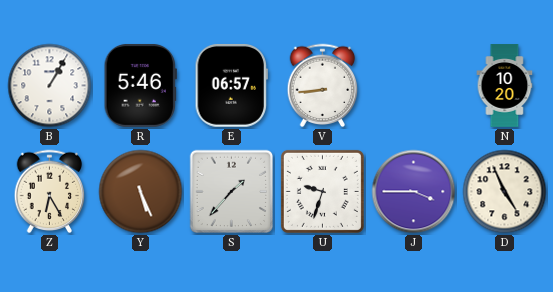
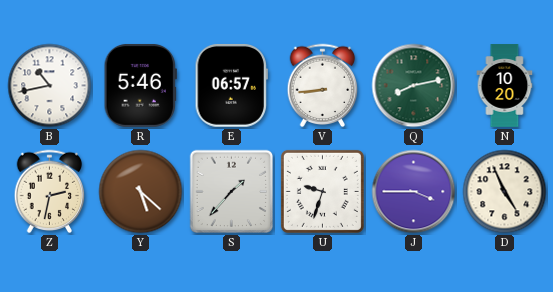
B: 1:05 -> 10:43
Q: none -> 8:13
Z: 6:25 -> 2:32
Y: 5:26 -> 5:22
